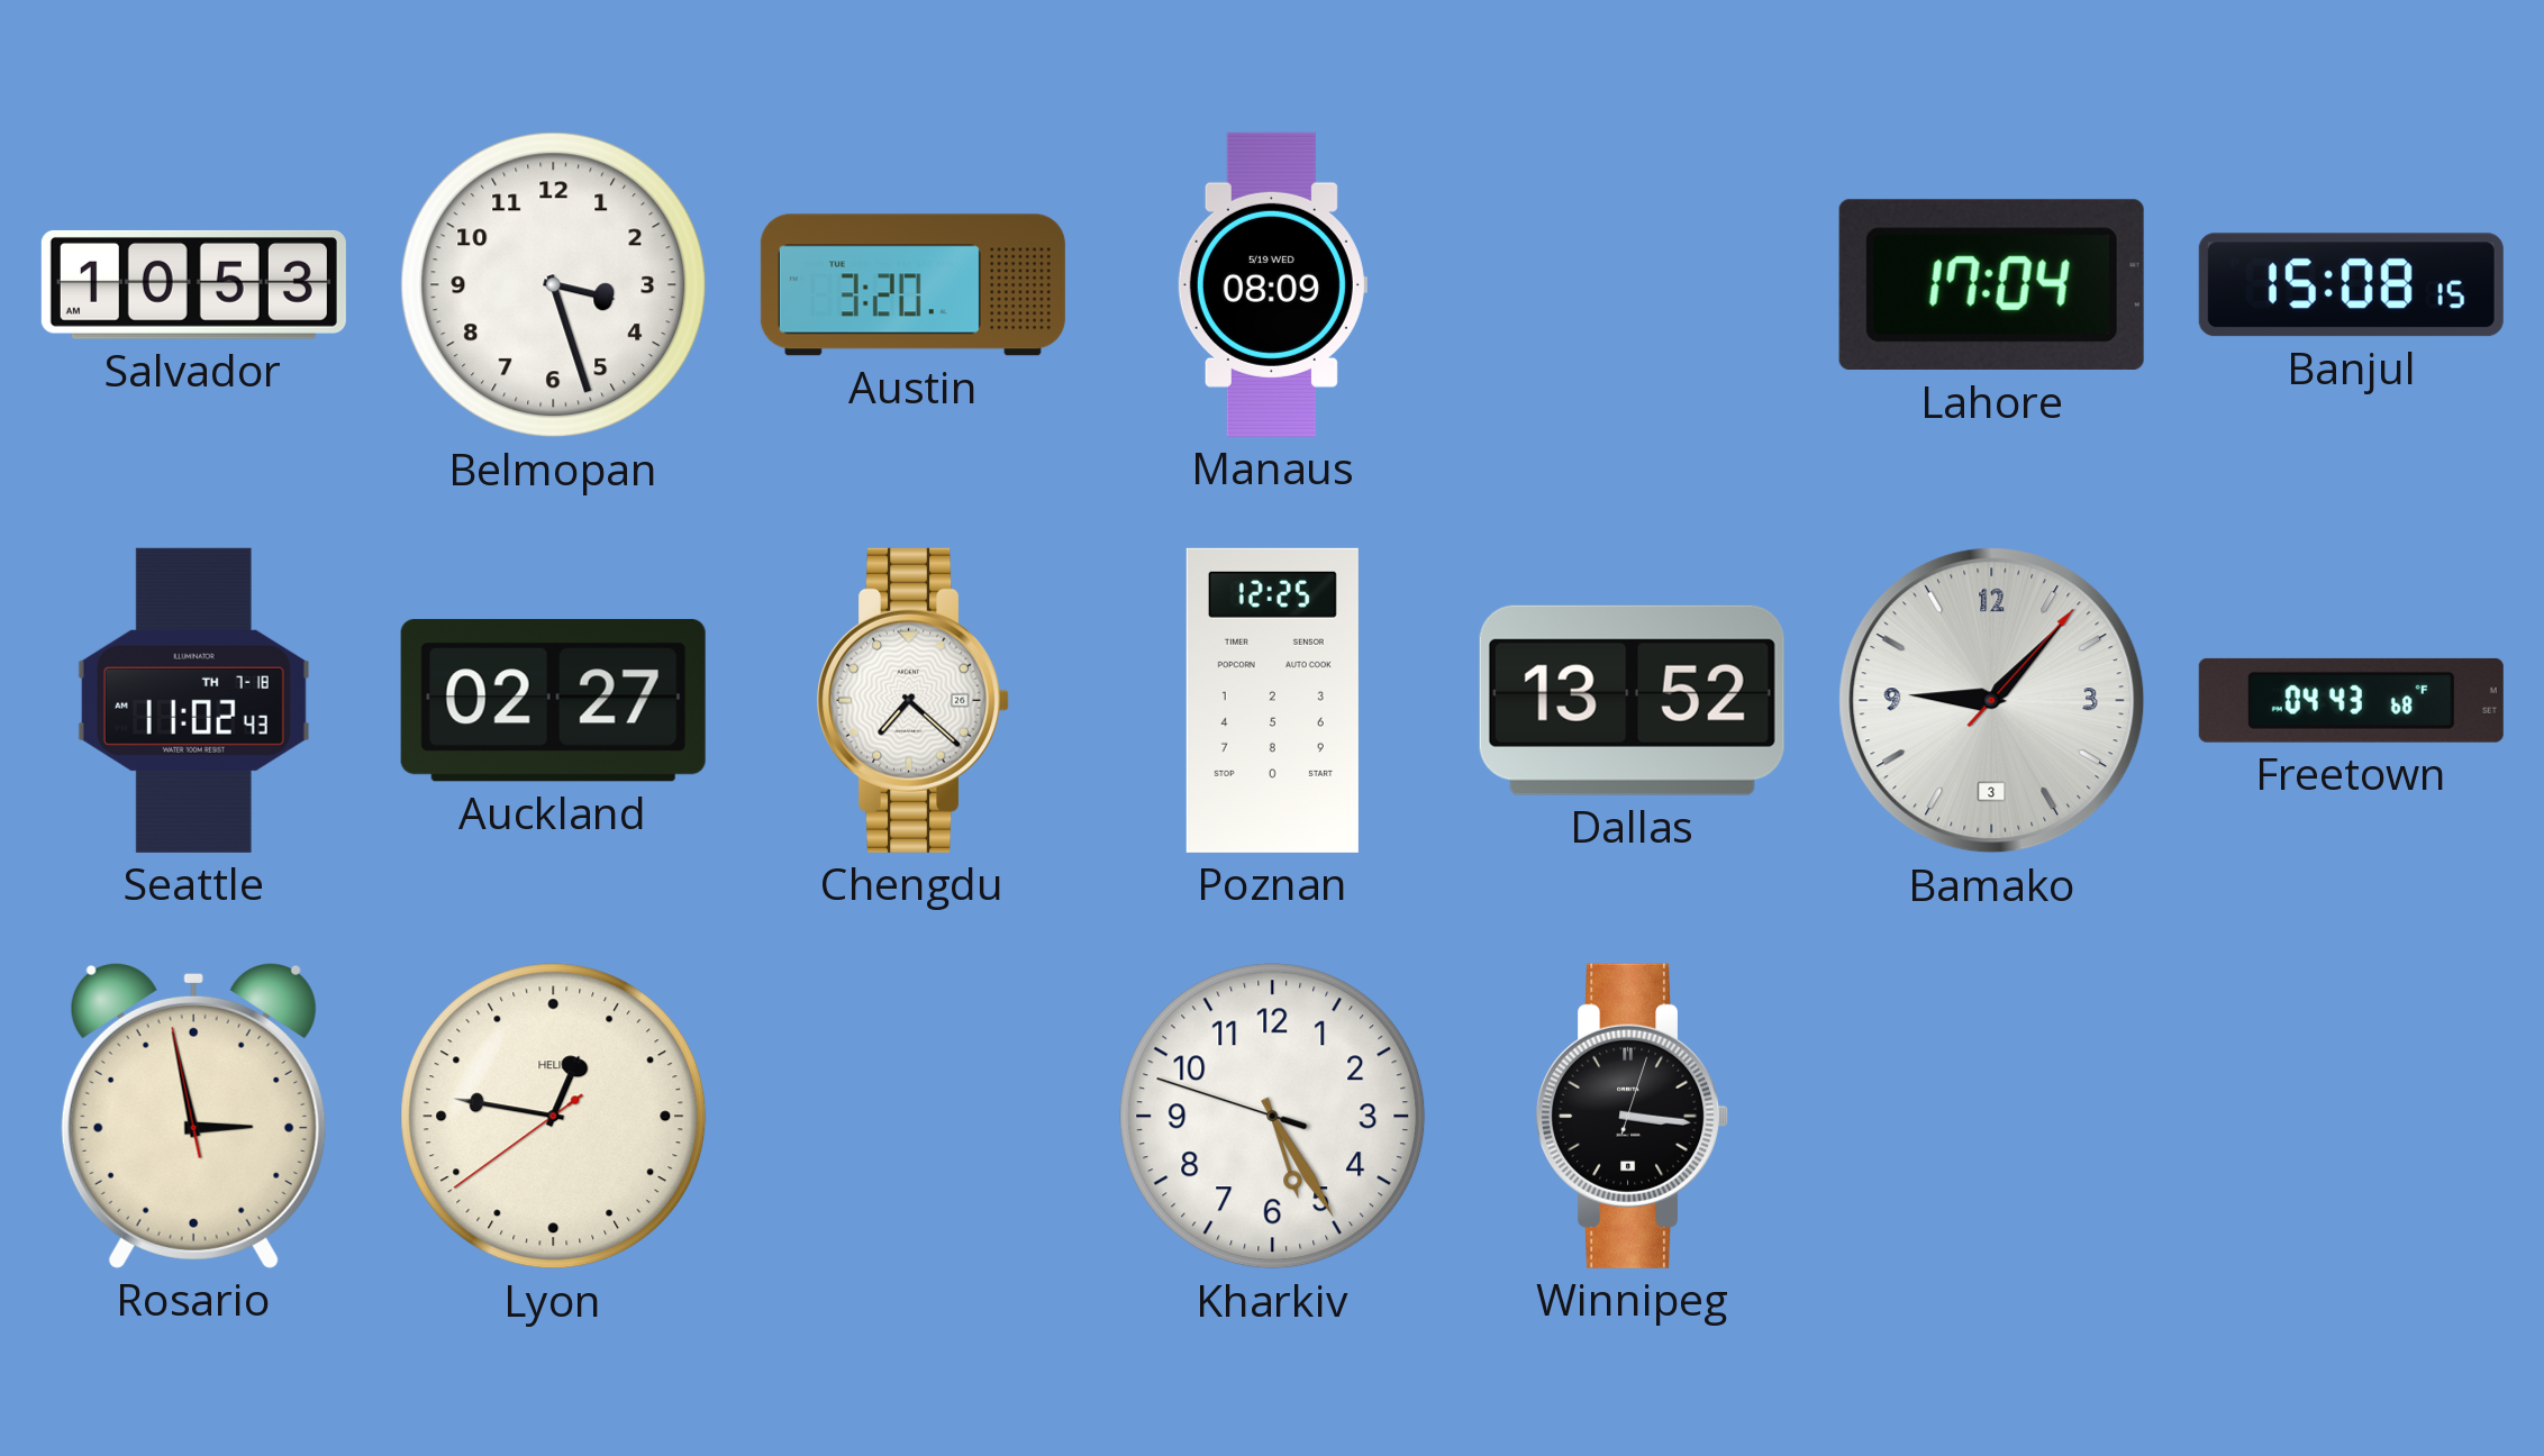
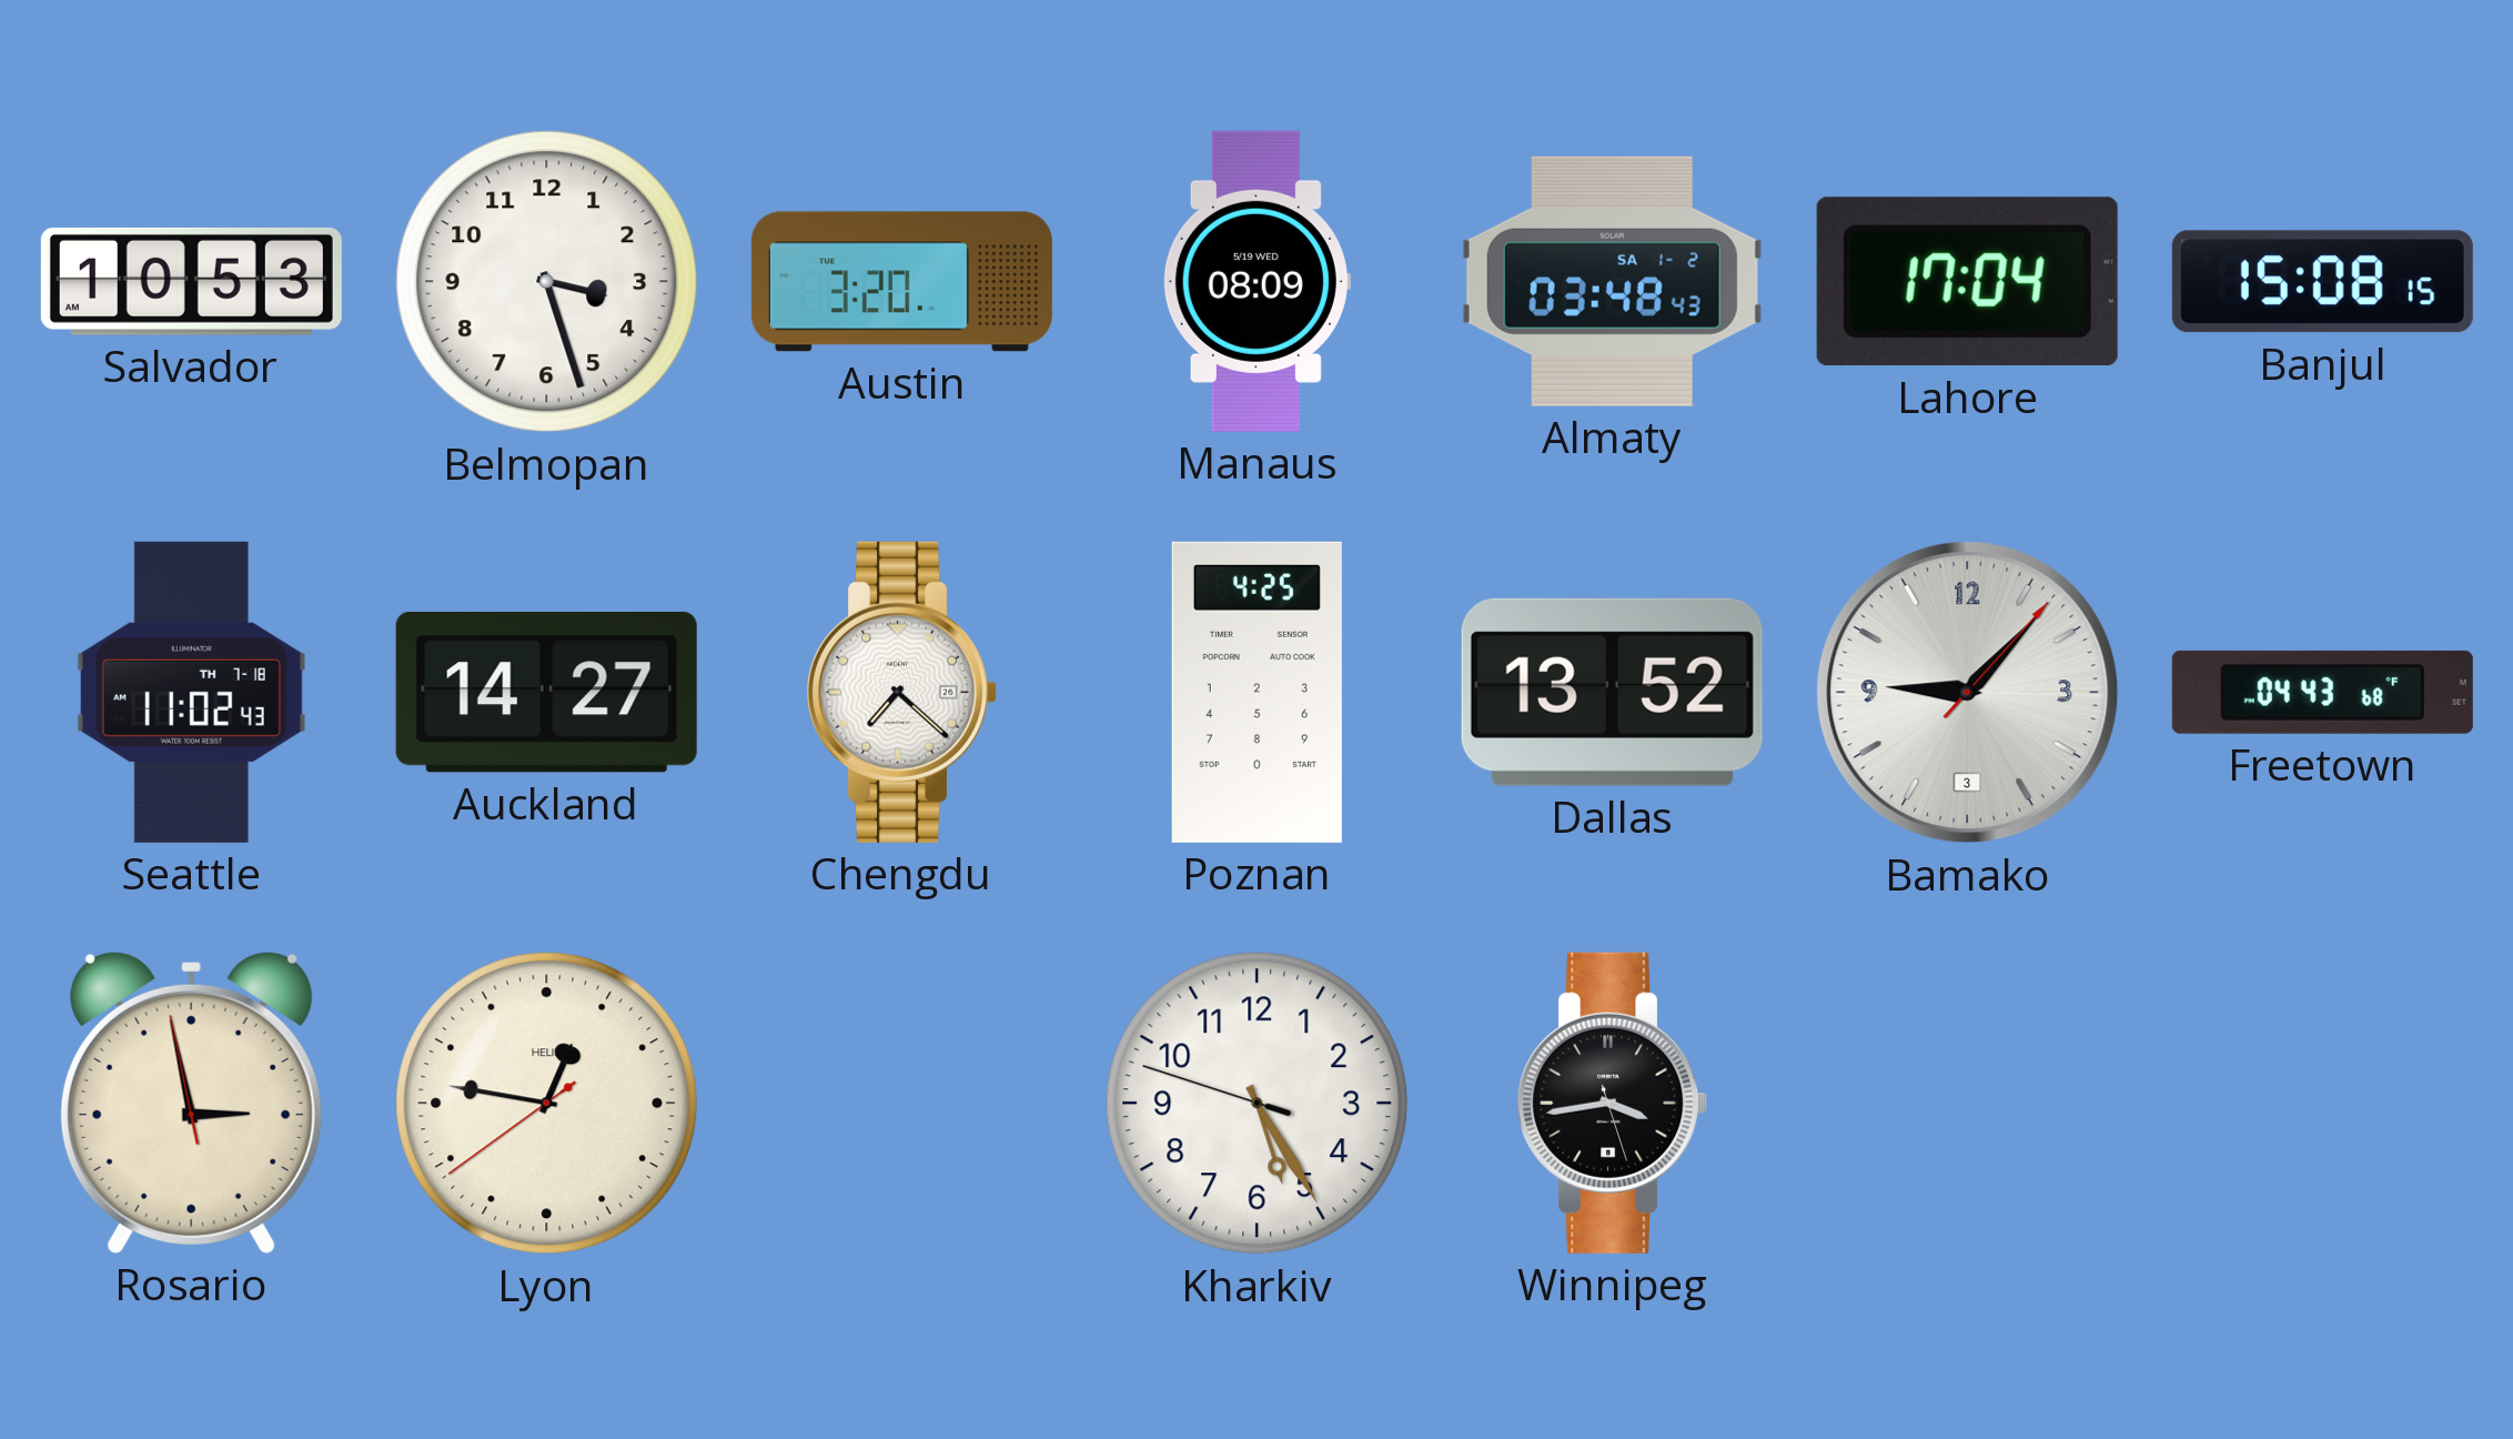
Almaty: none -> 03:48
Auckland: 02:27 -> 14:27
Poznan: 12:25 -> 4:25
Winnipeg: 3:16 -> 3:43
